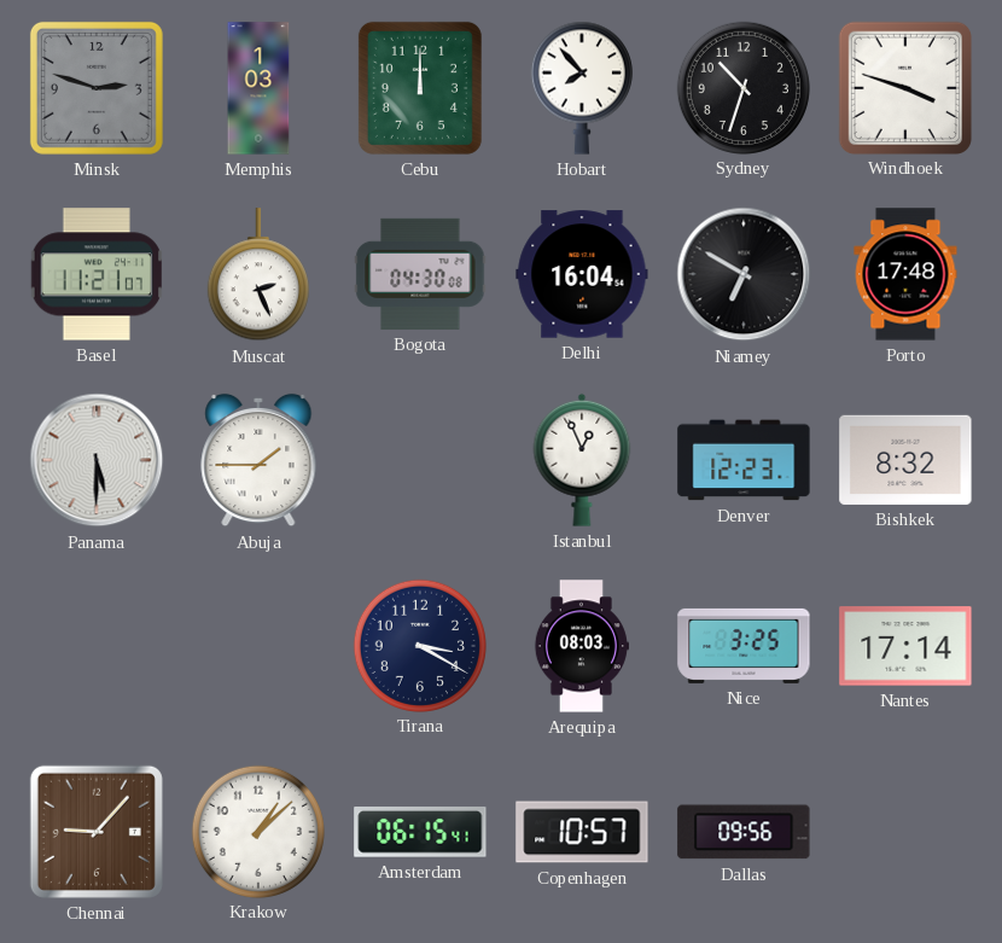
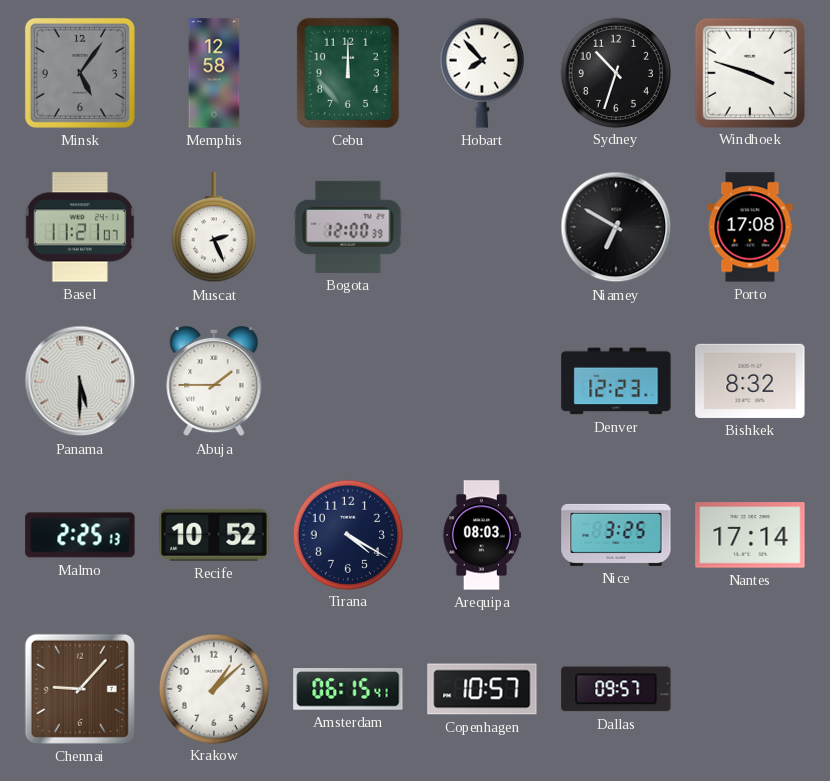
Minsk: 2:48 -> 5:06
Memphis: 1:03 -> 12:58
Bogota: 04:30 -> 12:00
Delhi: 16:04 -> none
Porto: 17:48 -> 17:08
Istanbul: 12:56 -> none
Malmo: none -> 2:25
Recife: none -> 10:52
Tirana: 3:20 -> 4:20
Dallas: 09:56 -> 09:57
